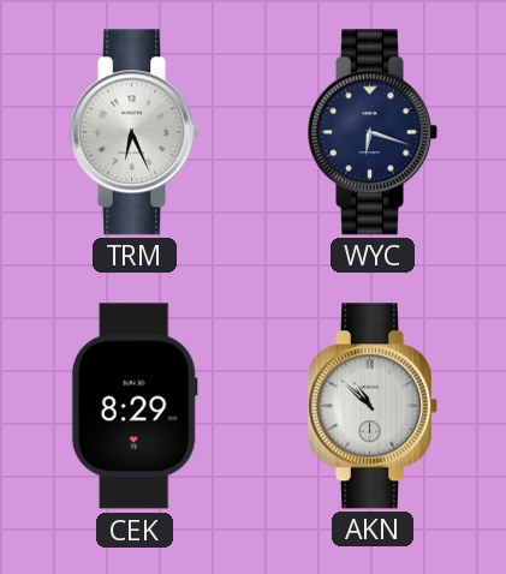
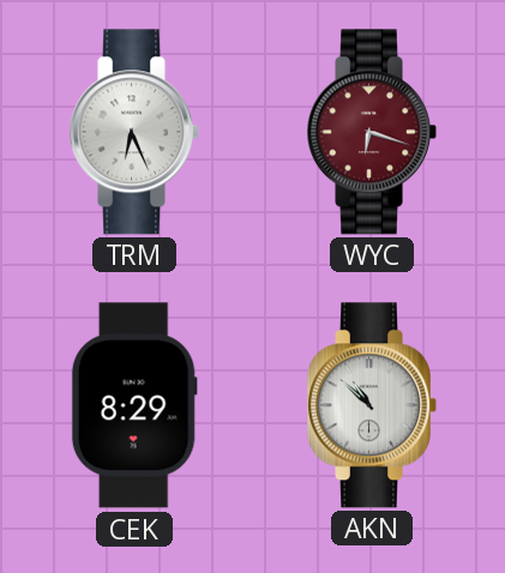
WYC dial: navy -> burgundy
